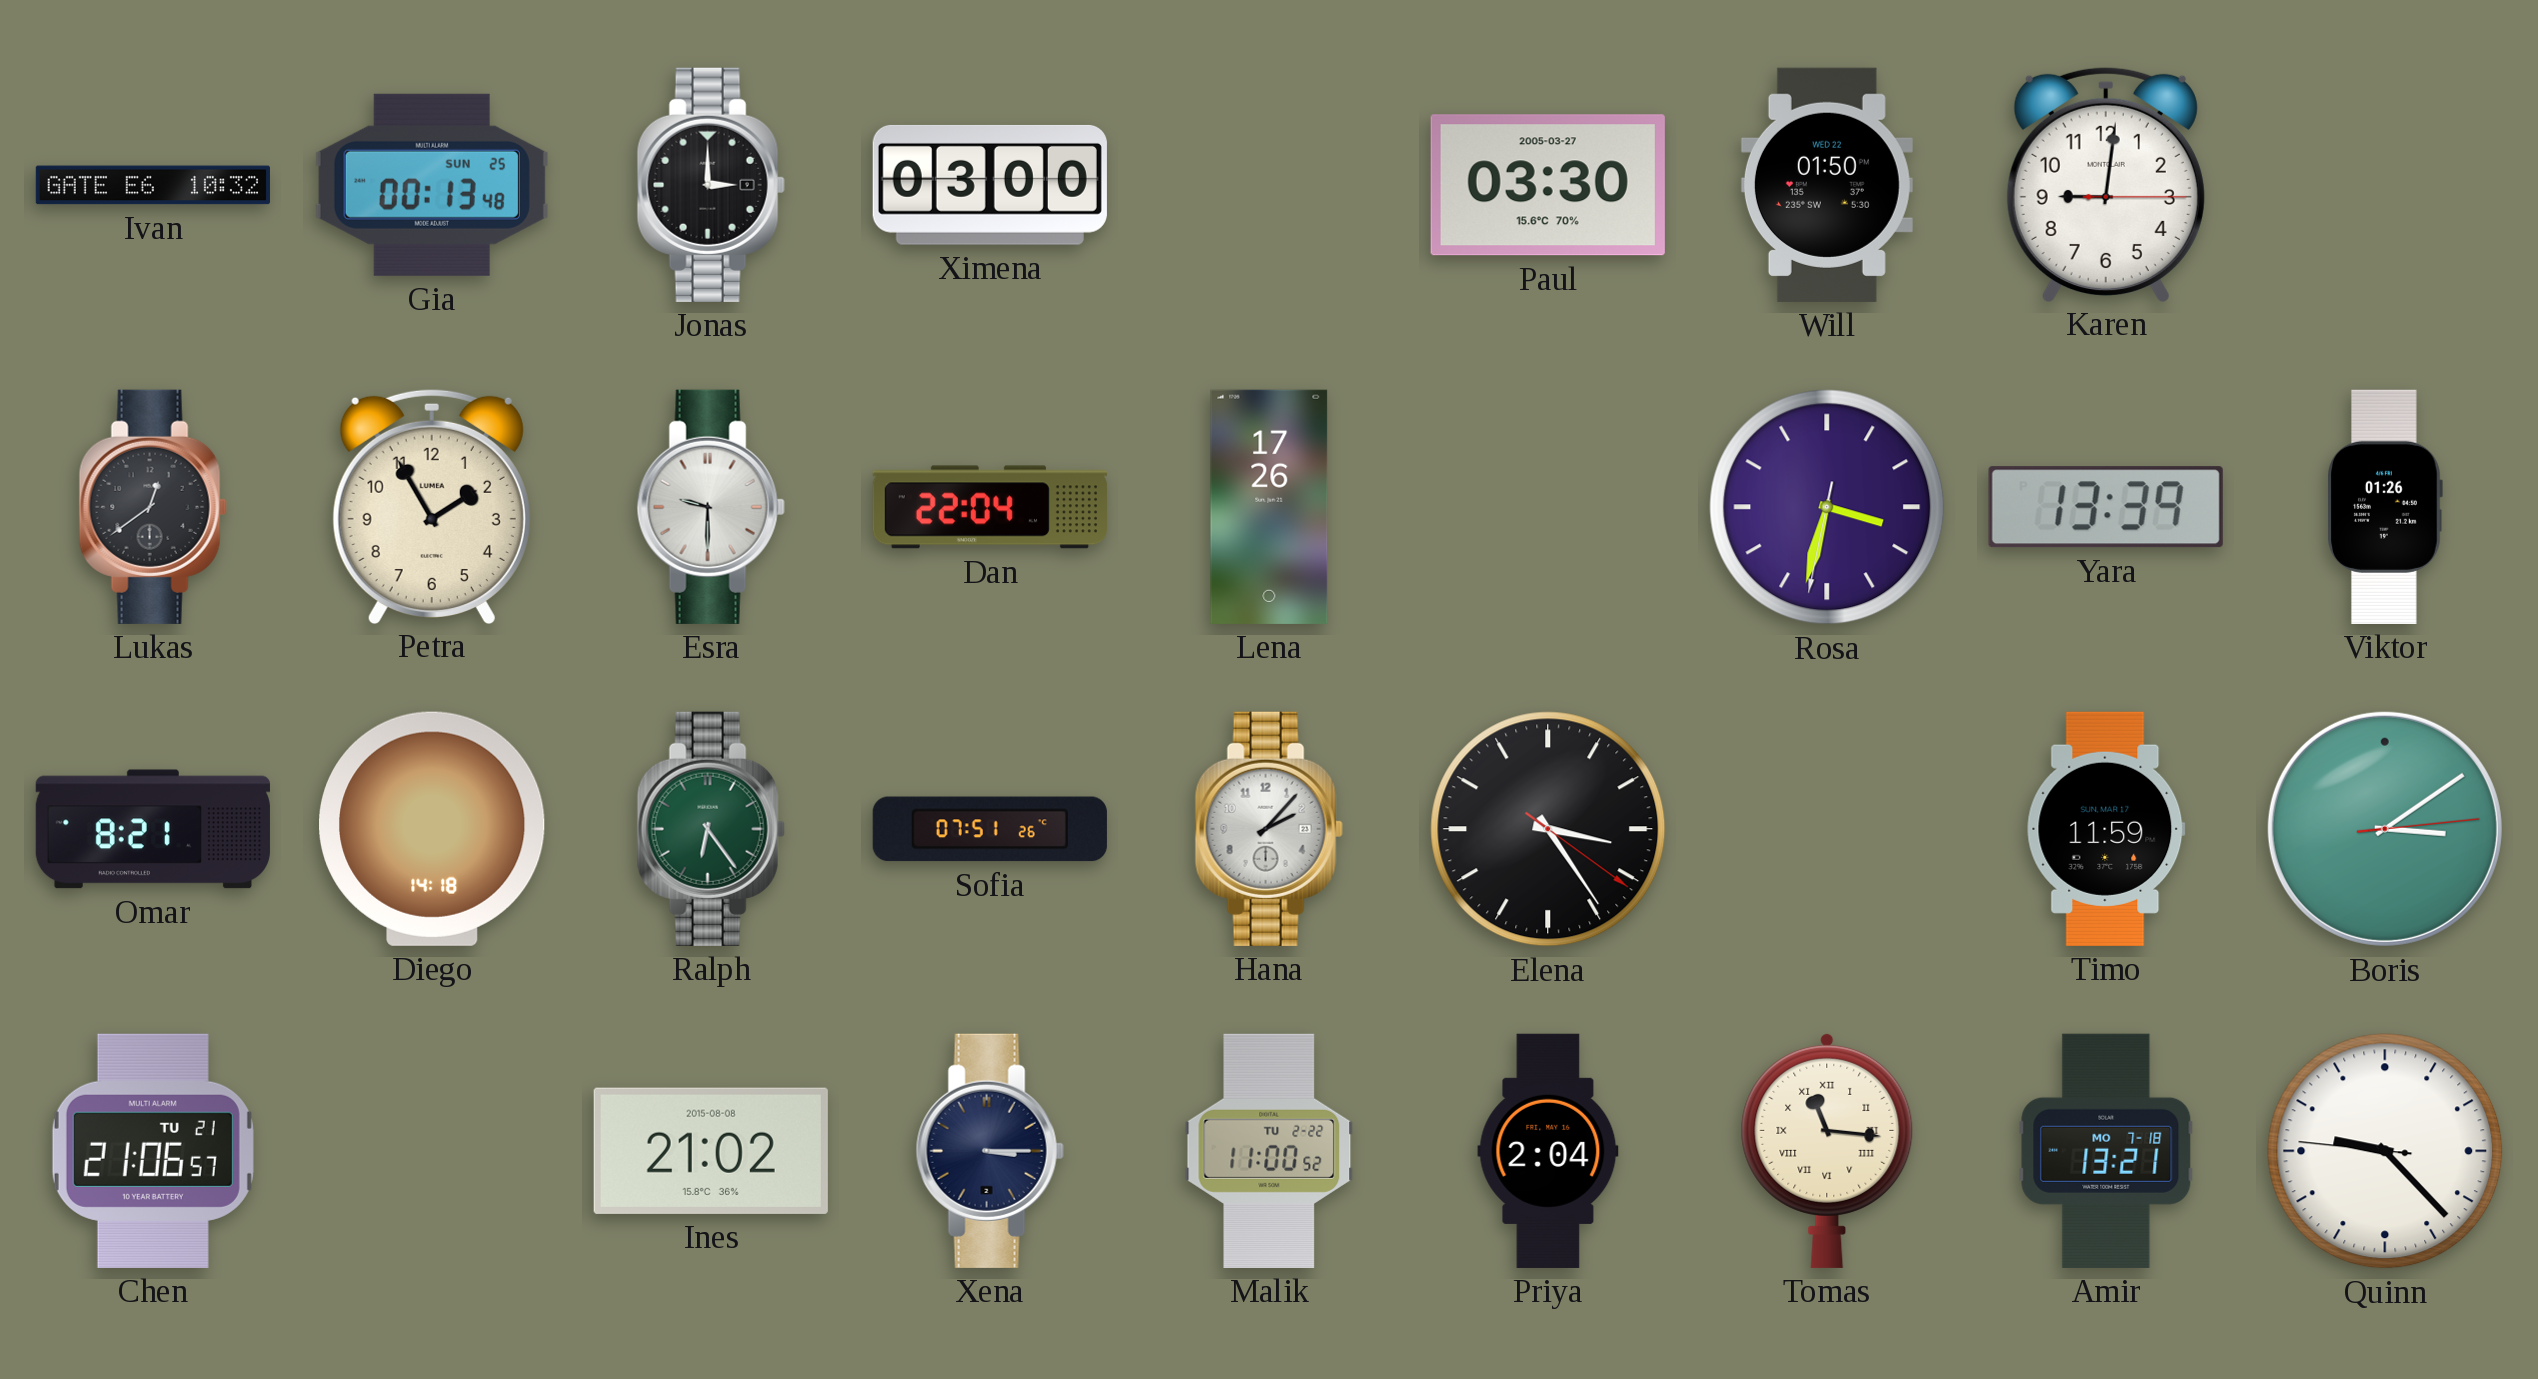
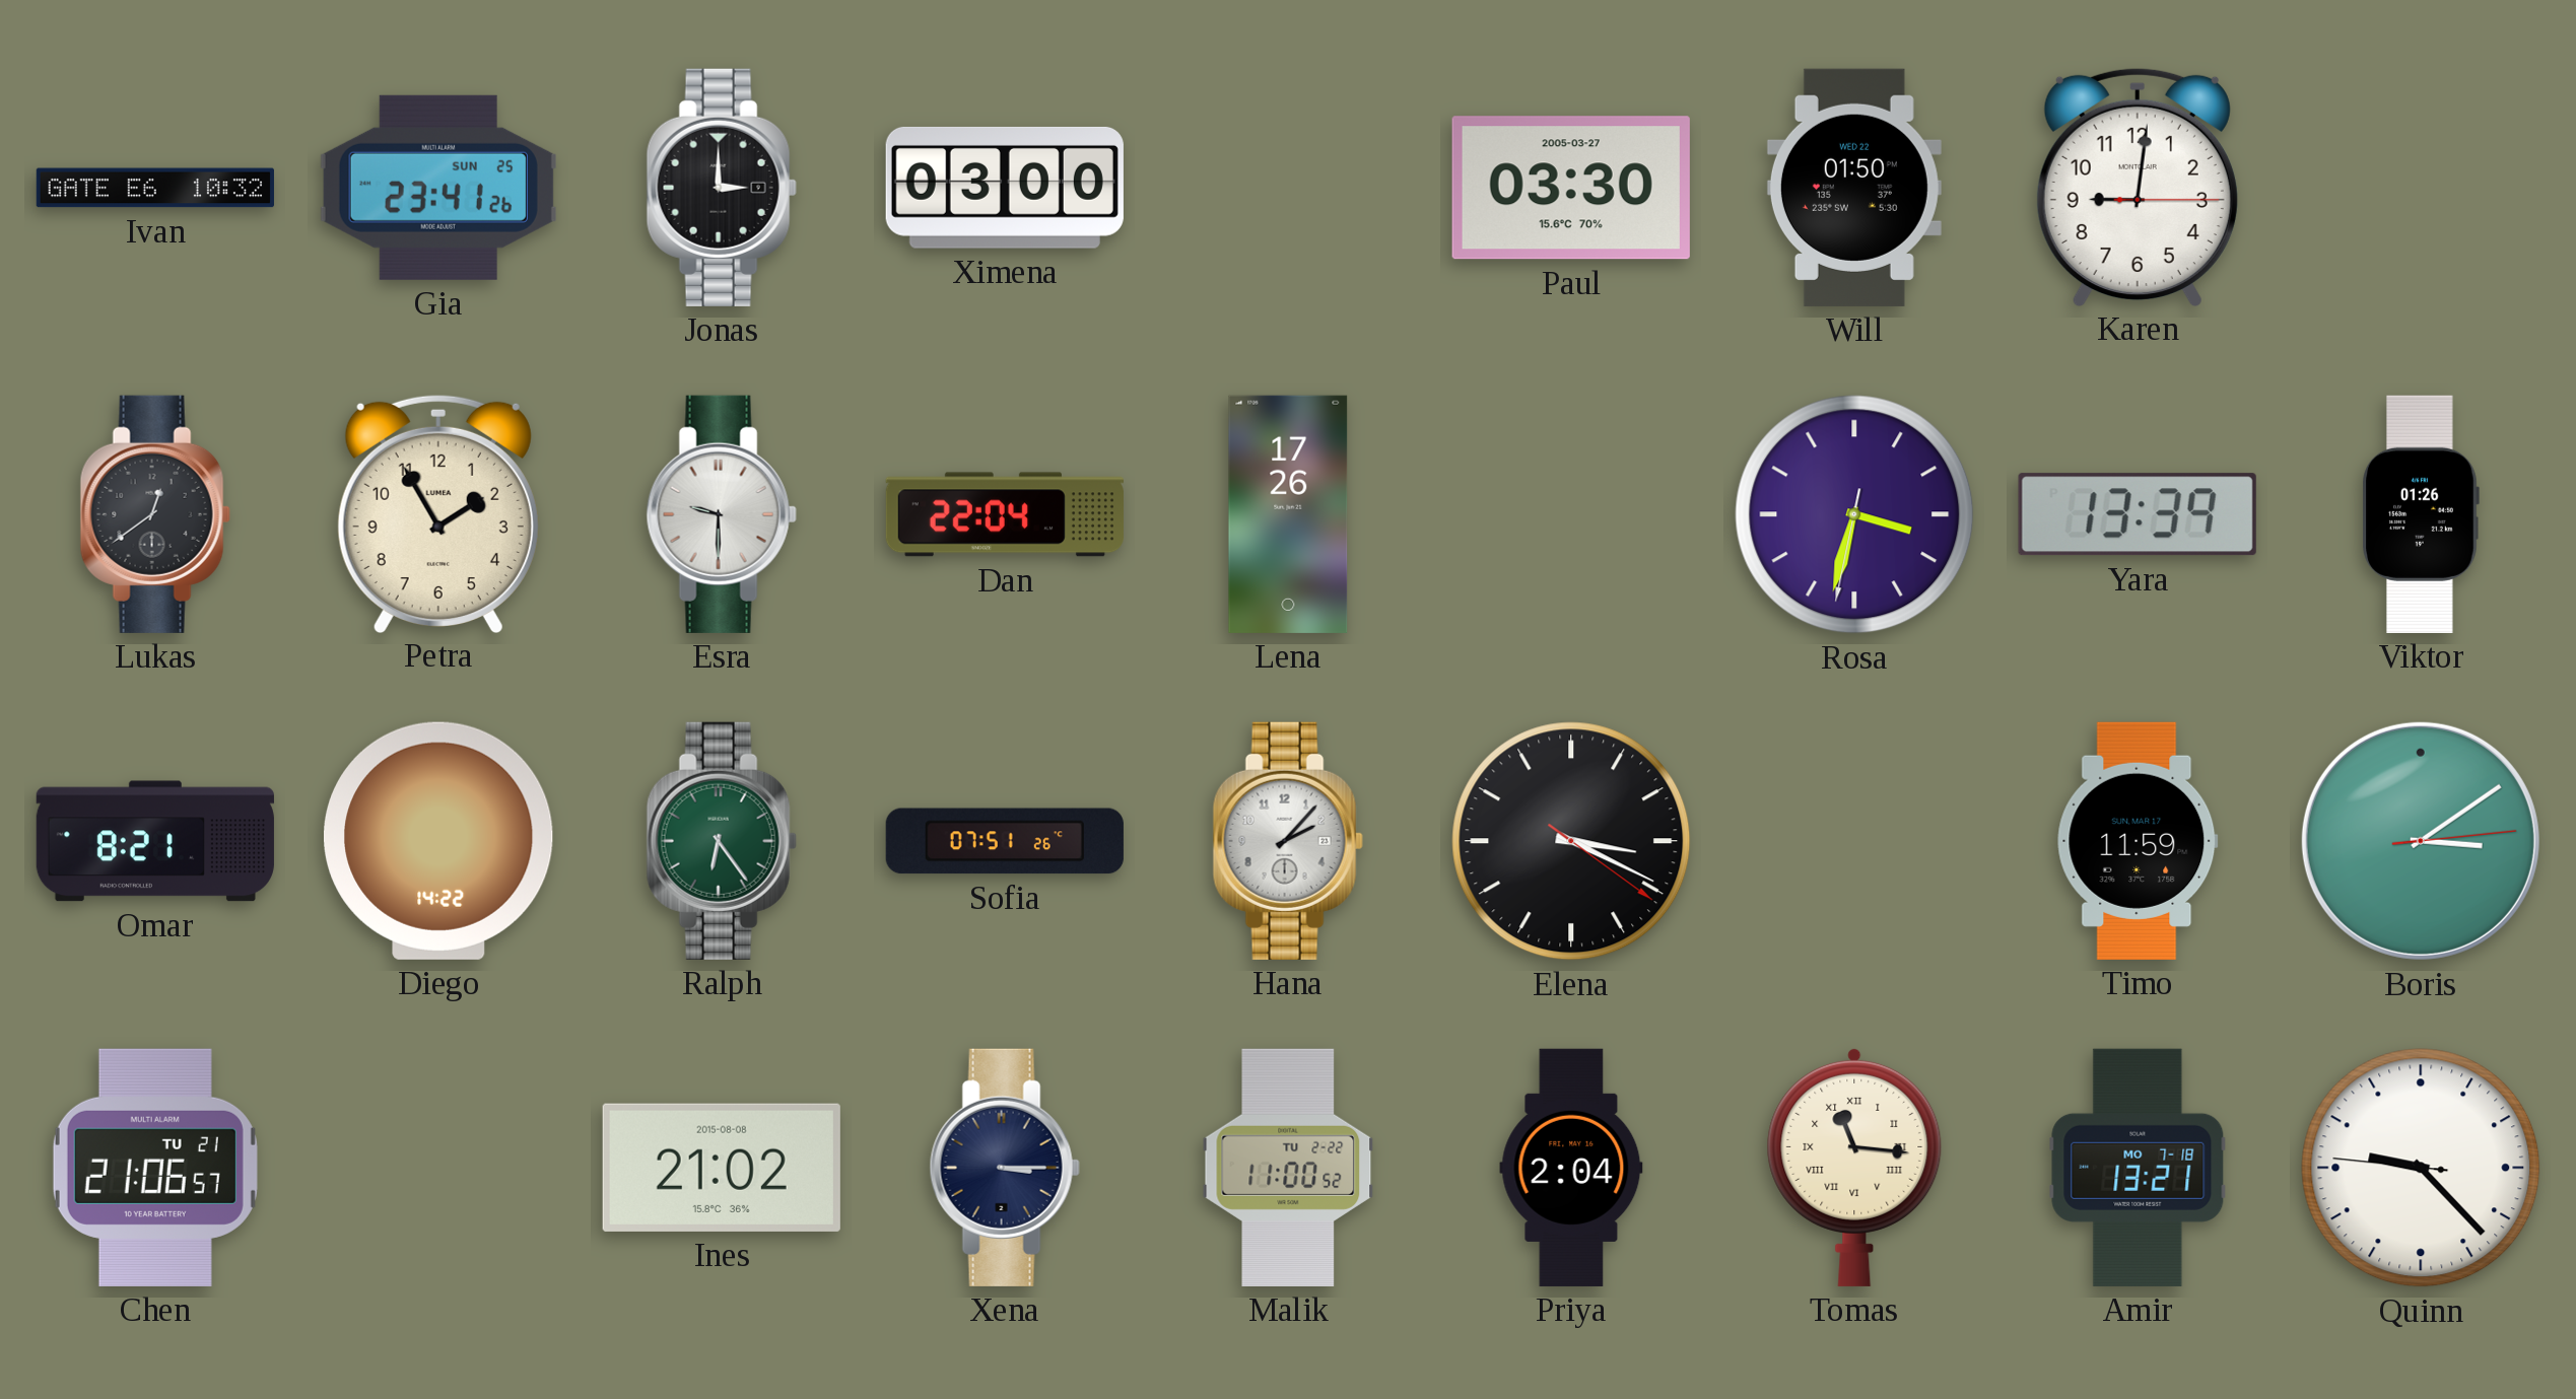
Gia: 00:13 -> 23:41
Diego: 14:18 -> 14:22
Elena: 3:24 -> 3:19
